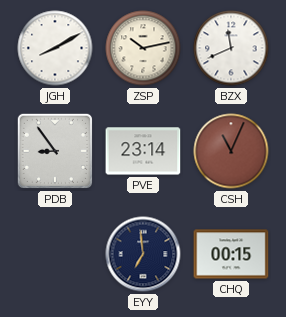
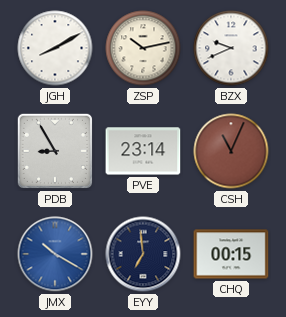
BZX: 11:41 -> 9:41
PDB: 8:54 -> 8:55
JMX: none -> 10:20
